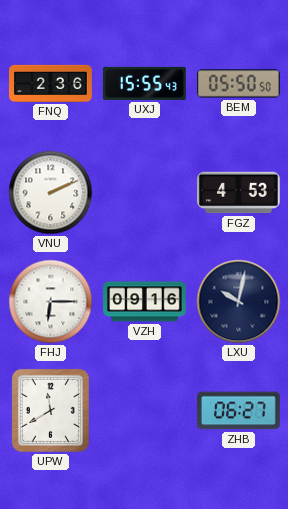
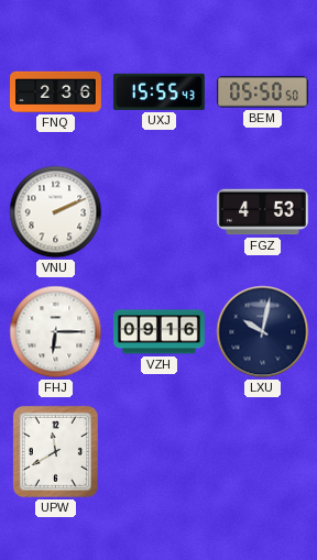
ZHB: 06:27 -> none
